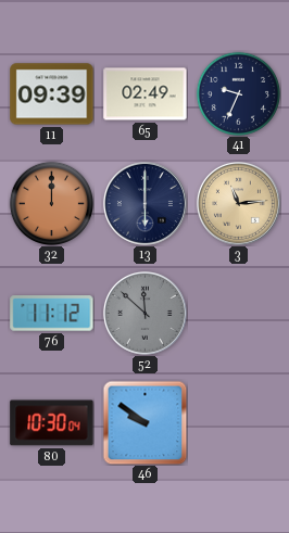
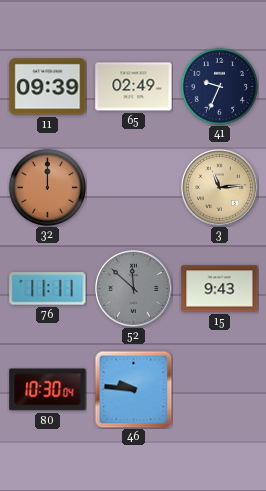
13: 6:00 -> none
76: 11:12 -> 11:11
15: none -> 9:43
46: 9:51 -> 9:46
